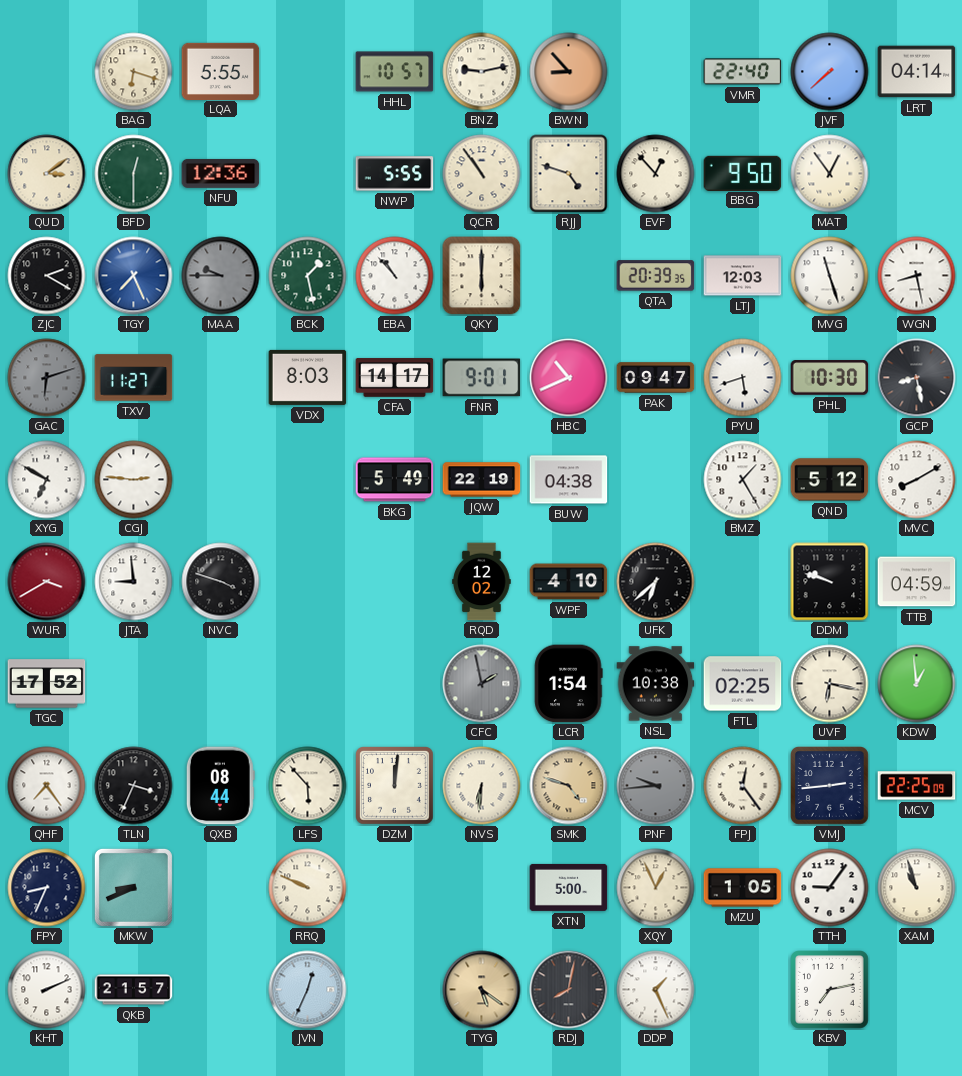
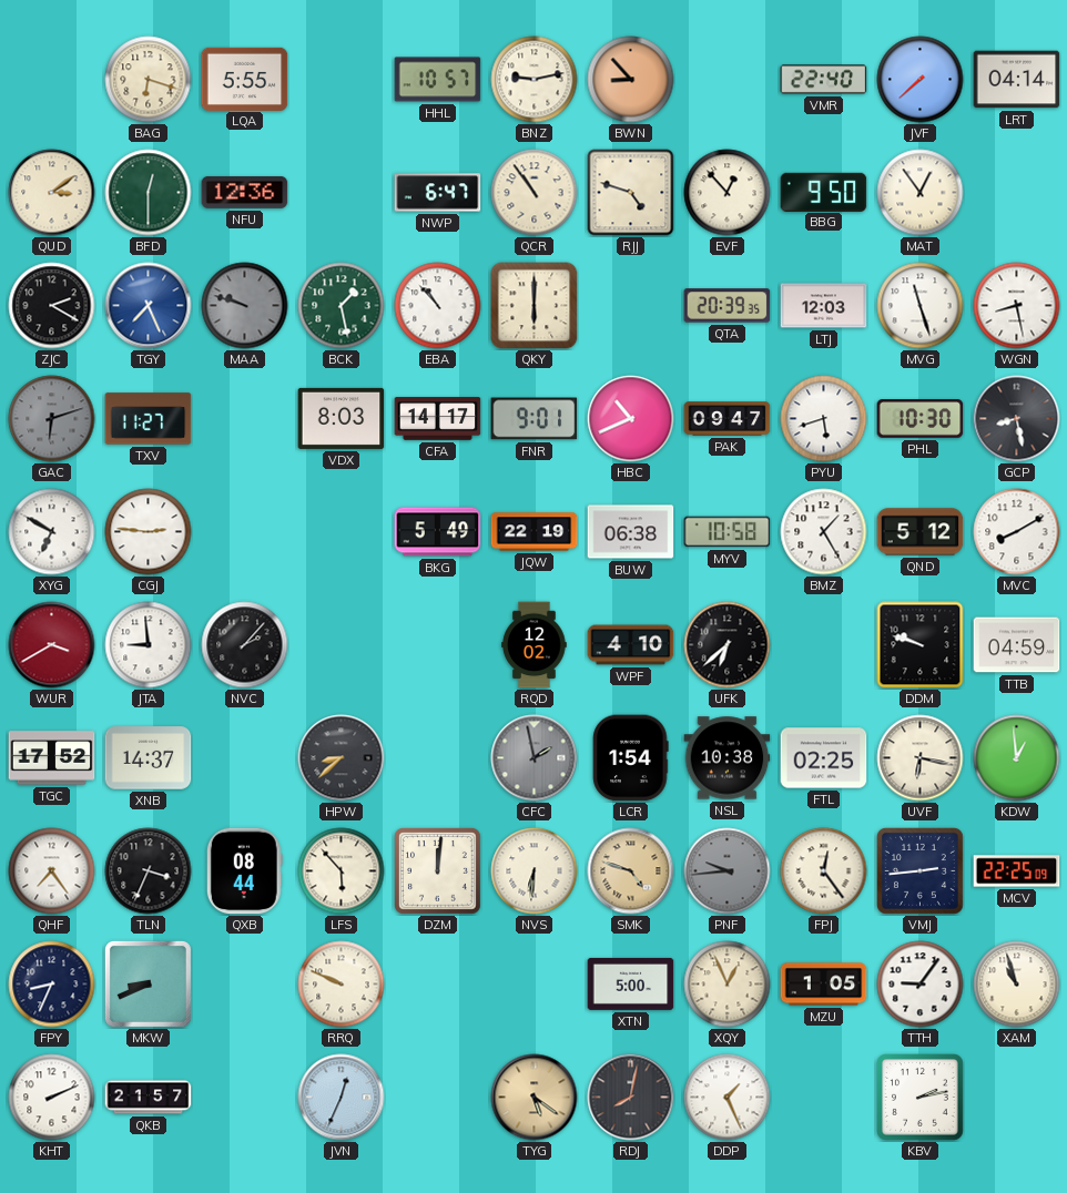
NWP: 5:55 -> 6:47
MAA: 9:45 -> 9:48
BUW: 04:38 -> 06:38
MYV: none -> 10:58
NVC: 3:48 -> 2:07
XNB: none -> 14:37
HPW: none -> 8:38
KBV: 7:13 -> 2:13
